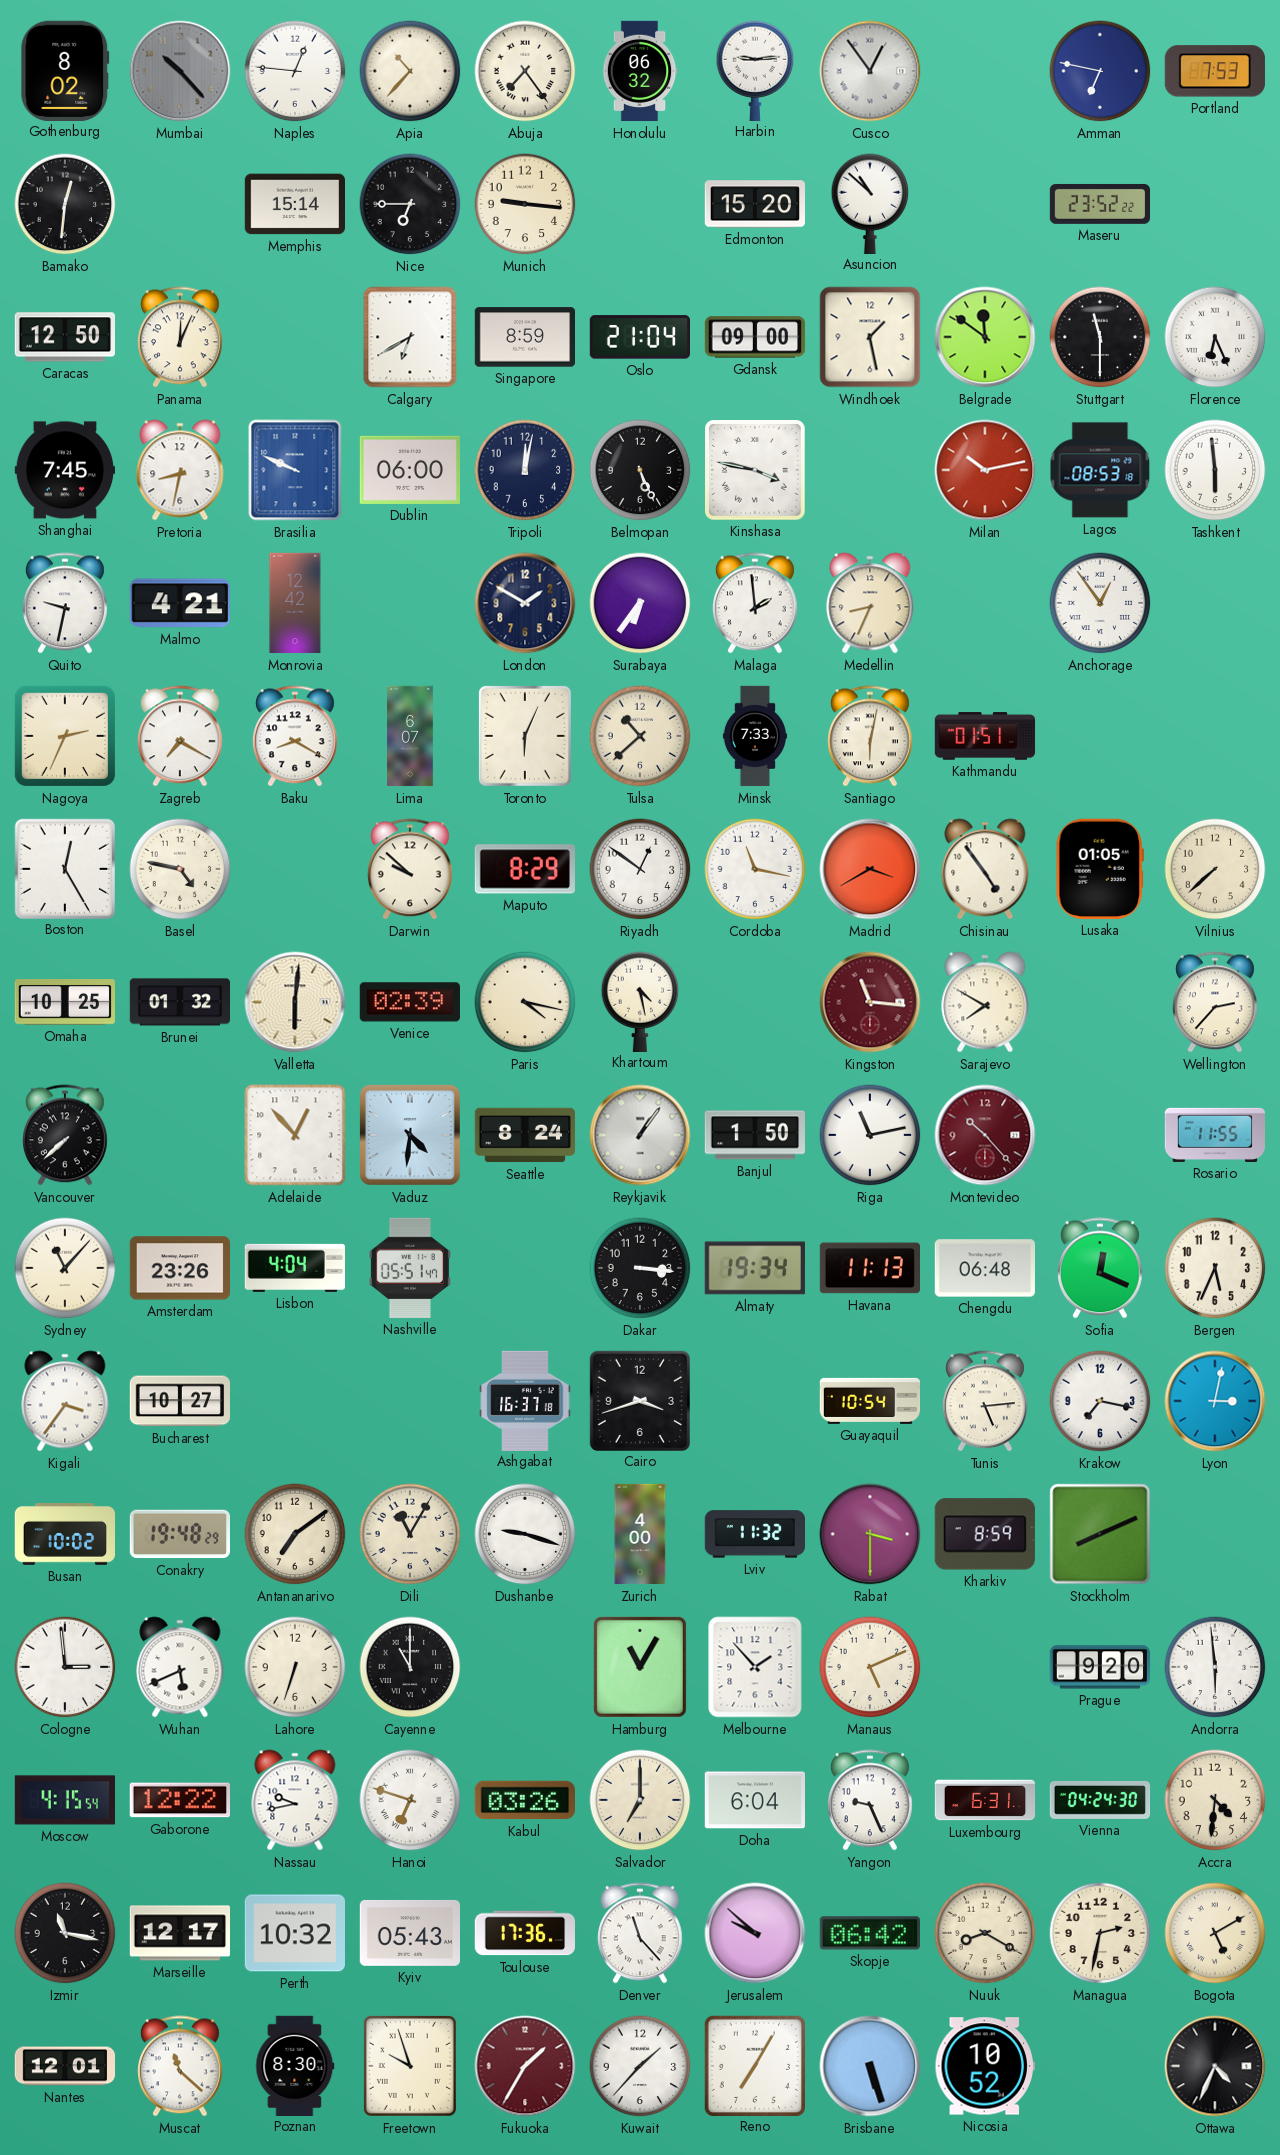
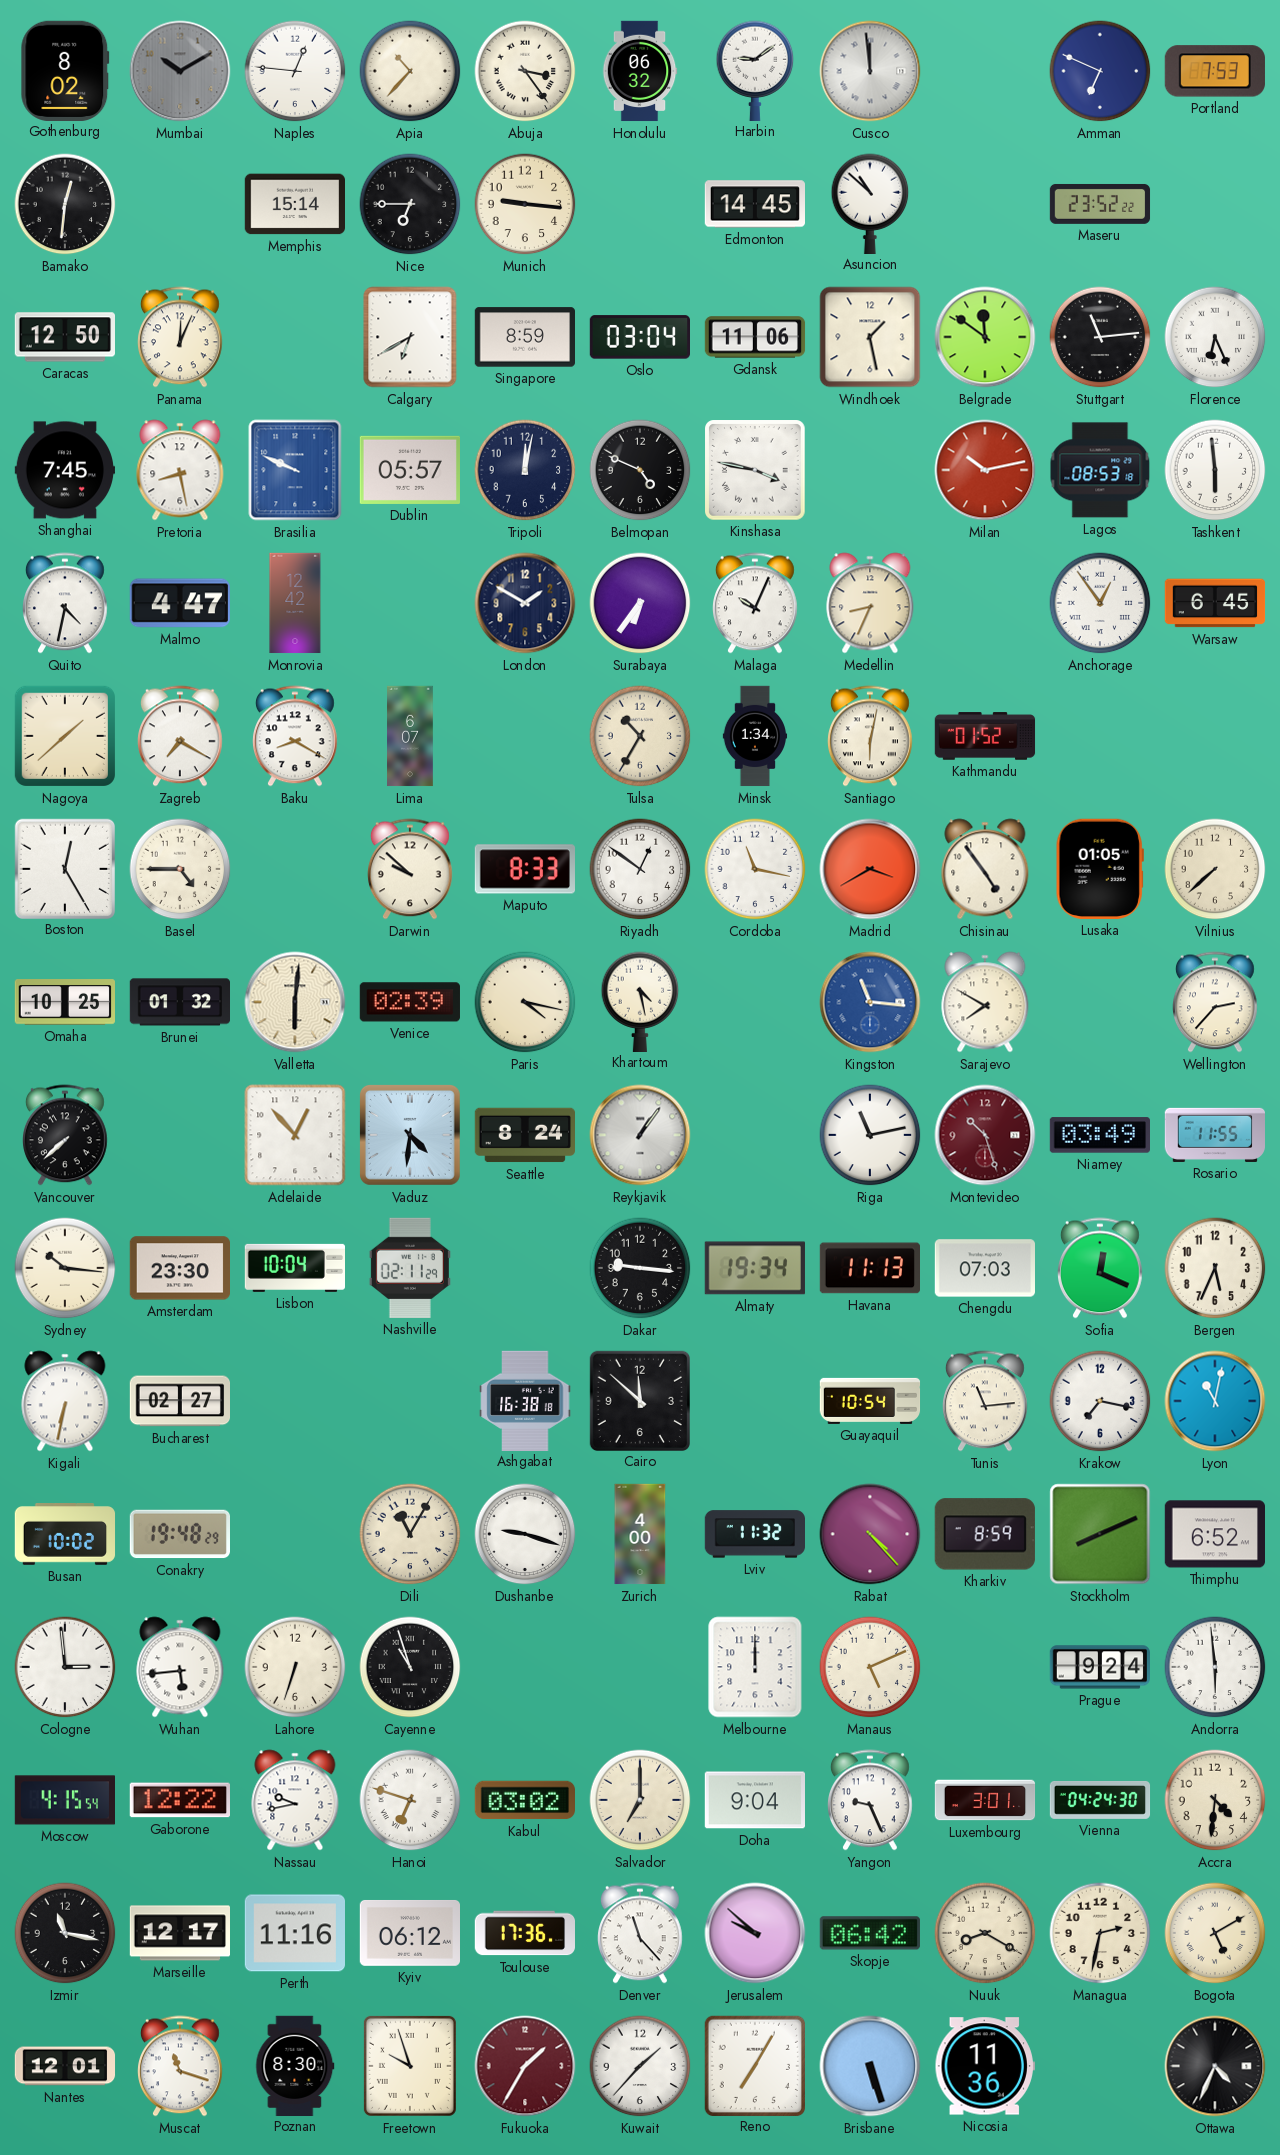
Mumbai: 10:23 -> 10:10
Abuja: 7:24 -> 3:24
Harbin: 9:14 -> 9:09
Cusco: 12:54 -> 11:59
Amman: 6:47 -> 6:49
Edmonton: 15:20 -> 14:45
Oslo: 21:04 -> 03:04
Gdansk: 09:00 -> 11:06
Stuttgart: 11:30 -> 11:14
Pretoria: 8:32 -> 8:28
Dublin: 06:00 -> 05:57
Belmopan: 5:26 -> 4:49
Quito: 9:32 -> 4:32
Malmo: 4:21 -> 4:47
Malaga: 1:59 -> 10:04
Warsaw: none -> 6:45
Nagoya: 2:34 -> 1:38
Toronto: 6:04 -> none
Tulsa: 10:38 -> 10:35
Minsk: 7:33 -> 1:34
Kathmandu: 01:51 -> 01:52
Basel: 4:47 -> 4:45
Maputo: 8:29 -> 8:33
Kingston dial: burgundy -> blue
Banjul: 1:50 -> none
Montevideo: 10:23 -> 10:27
Niamey: none -> 03:49
Sydney: 11:07 -> 10:16
Amsterdam: 23:26 -> 23:30
Lisbon: 4:04 -> 10:04
Nashville: 05:51 -> 02:11
Dakar: 3:16 -> 9:16
Chengdu: 06:48 -> 07:03
Kigali: 3:36 -> 6:32
Bucharest: 10:27 -> 02:27
Ashgabat: 16:37 -> 16:38
Cairo: 3:42 -> 11:52
Tunis: 5:14 -> 11:14
Lyon: 3:02 -> 11:02
Antananarivo: 7:09 -> none
Rabat: 3:30 -> 4:23
Thimphu: none -> 6:52
Wuhan: 5:41 -> 5:44
Cayenne: 11:00 -> 10:57
Hamburg: 11:05 -> none
Melbourne: 1:53 -> 12:00
Prague: 9:20 -> 9:24
Kabul: 03:26 -> 03:02
Doha: 6:04 -> 9:04
Luxembourg: 6:31 -> 3:01
Perth: 10:32 -> 11:16
Kyiv: 05:43 -> 06:12
Muscat: 11:22 -> 11:18
Nicosia: 10:52 -> 11:36
